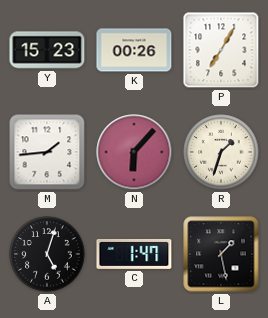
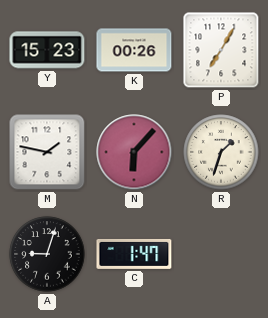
M: 1:44 -> 1:47
A: 5:03 -> 9:03
L: 1:28 -> none
